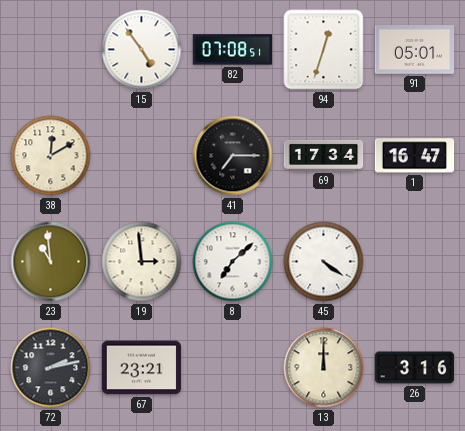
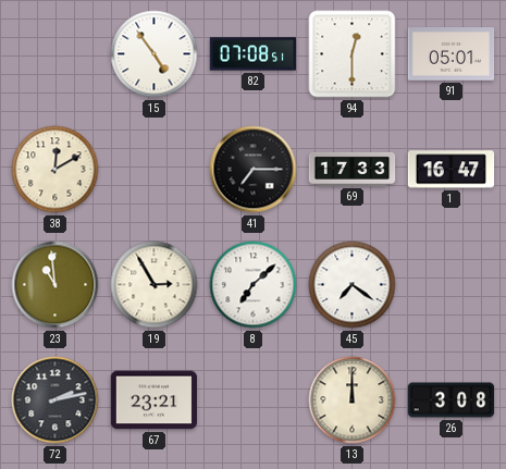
94: 12:33 -> 12:30
69: 17:34 -> 17:33
19: 2:59 -> 2:55
45: 4:21 -> 7:21
26: 3:16 -> 3:08
